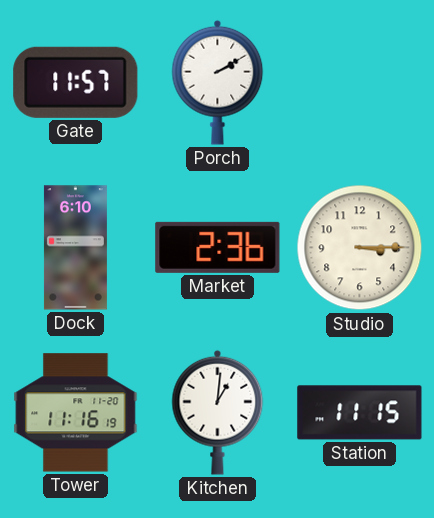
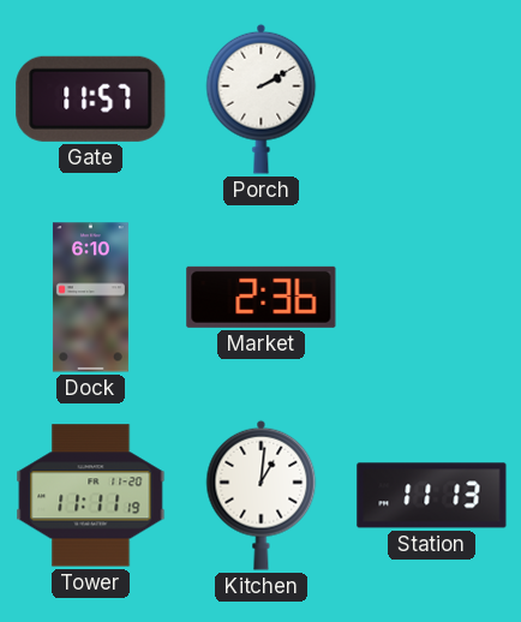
Studio: 3:15 -> none
Tower: 11:16 -> 11:11
Station: 11:15 -> 11:13
